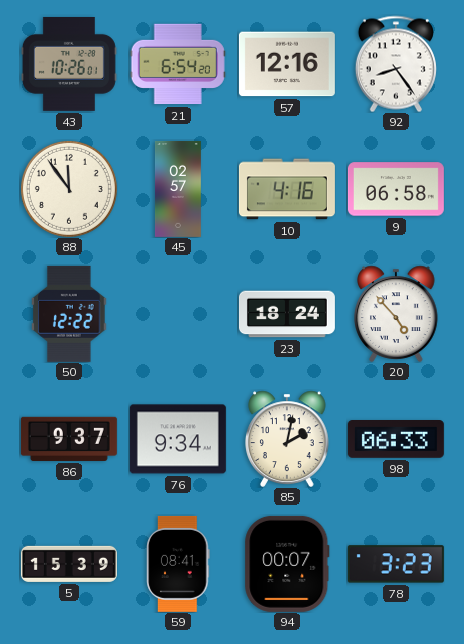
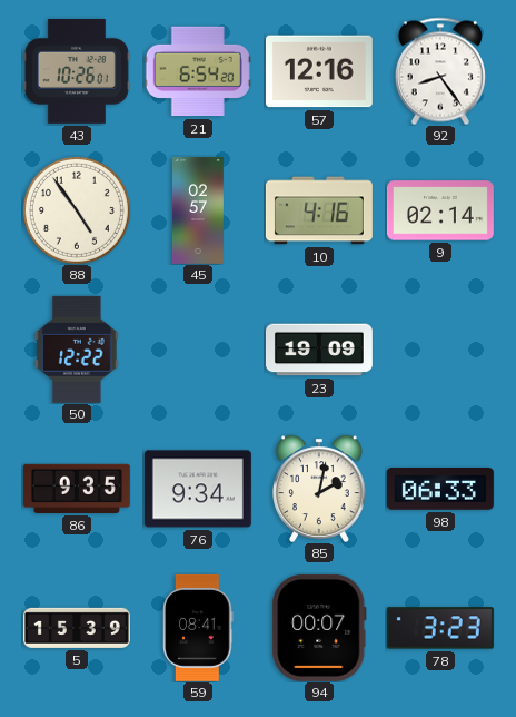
88: 11:54 -> 4:54
9: 06:58 -> 02:14
23: 18:24 -> 19:09
20: 4:53 -> none
86: 9:37 -> 9:35
